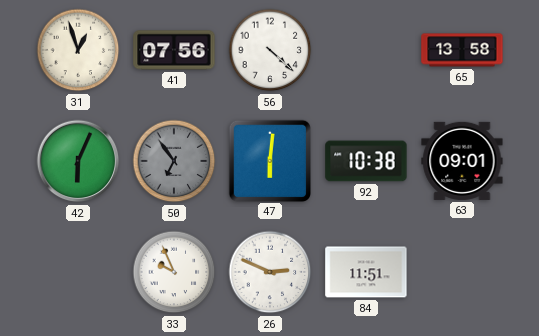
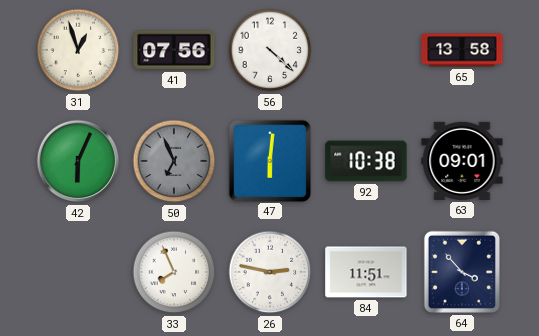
50: 6:54 -> 6:56
33: 9:56 -> 7:56
26: 2:49 -> 2:47
64: none -> 3:53
